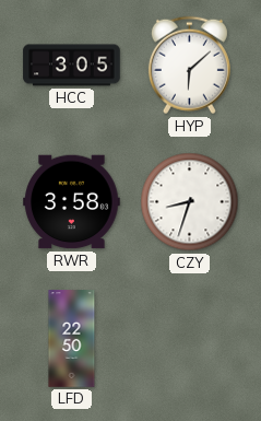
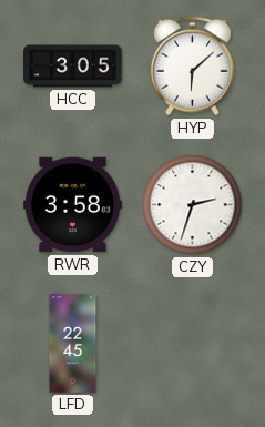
CZY: 8:33 -> 2:33
LFD: 22:50 -> 22:45
